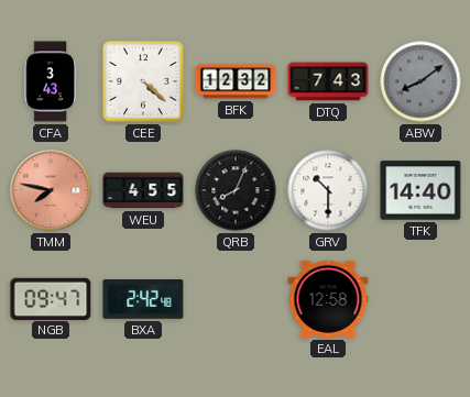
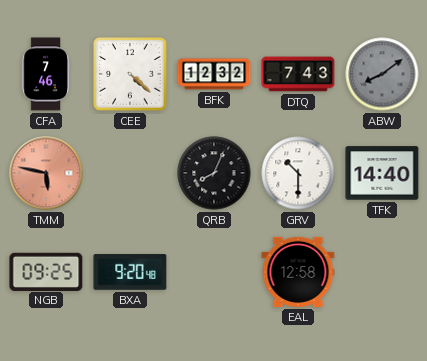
CFA: 3:43 -> 7:46
TMM: 7:47 -> 5:47
WEU: 4:55 -> none
NGB: 09:47 -> 09:25
BXA: 2:42 -> 9:20
